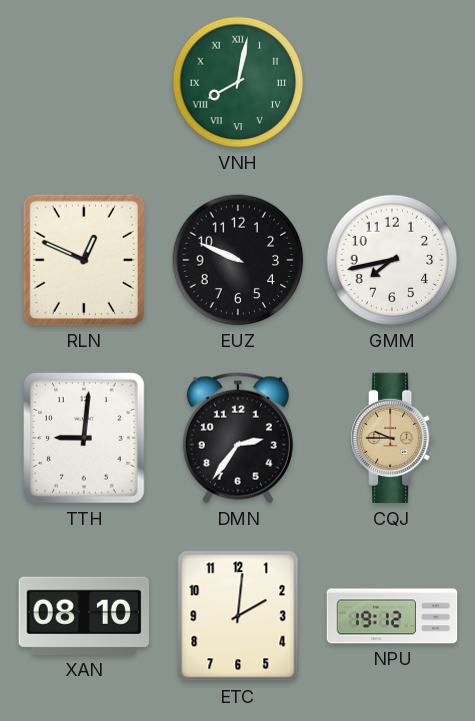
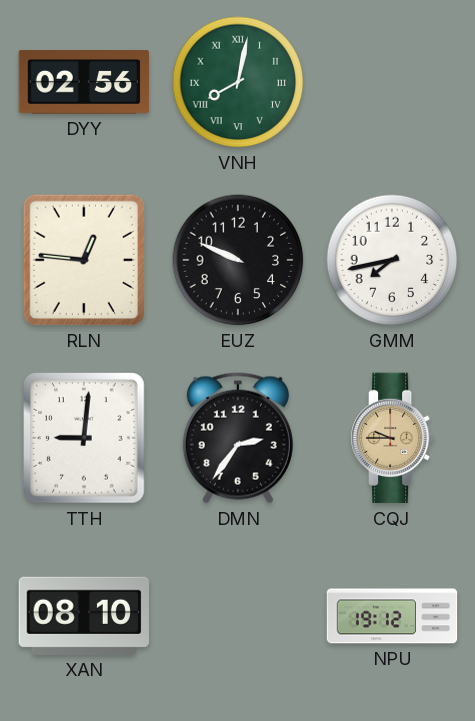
DYY: none -> 02:56
RLN: 12:49 -> 12:46
ETC: 2:01 -> none
